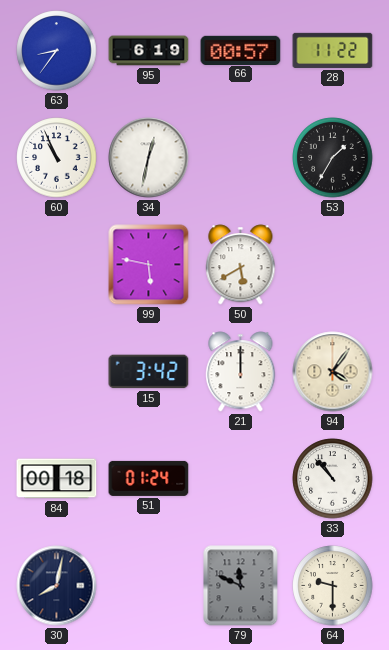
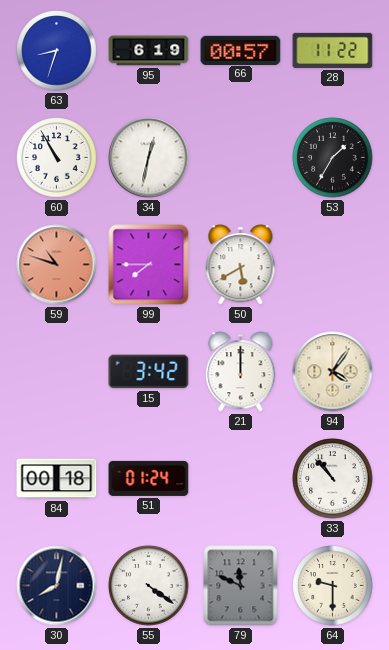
63: 8:36 -> 8:33
60: 10:56 -> 10:55
59: none -> 10:48
99: 5:47 -> 7:45
55: none -> 4:21
